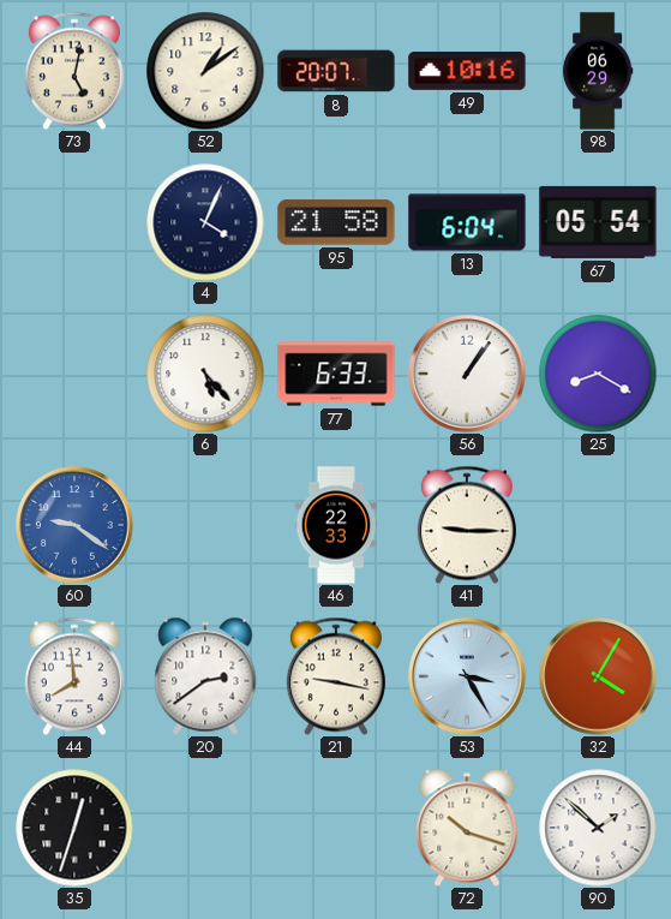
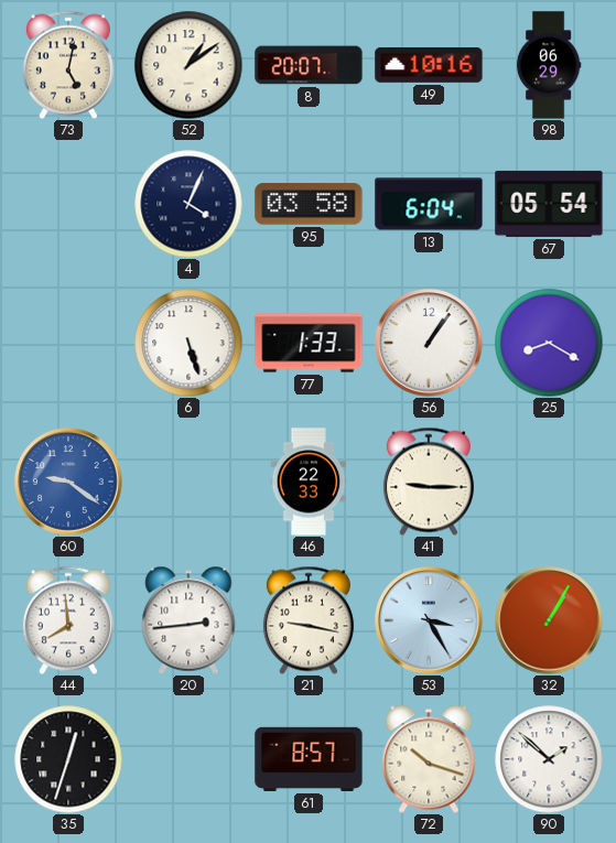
95: 21:58 -> 03:58
6: 5:23 -> 5:27
77: 6:33 -> 1:33
20: 2:39 -> 2:44
32: 4:05 -> 1:05
61: none -> 8:57
